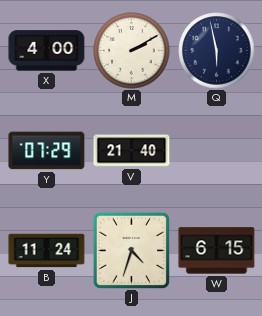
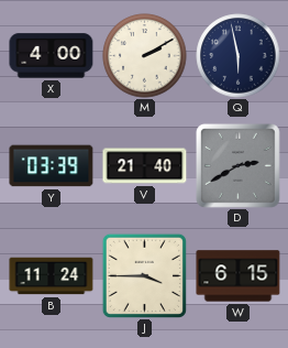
Y: 07:29 -> 03:39
D: none -> 2:40
J: 4:33 -> 3:45
